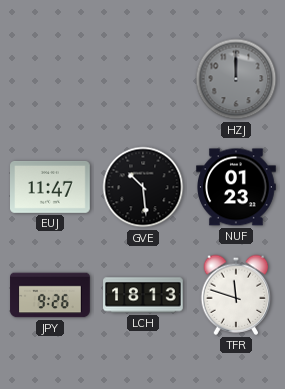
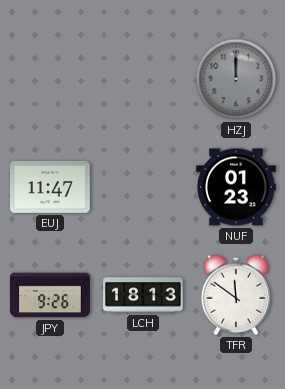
GVE: 10:29 -> none
TFR: 11:48 -> 11:51
